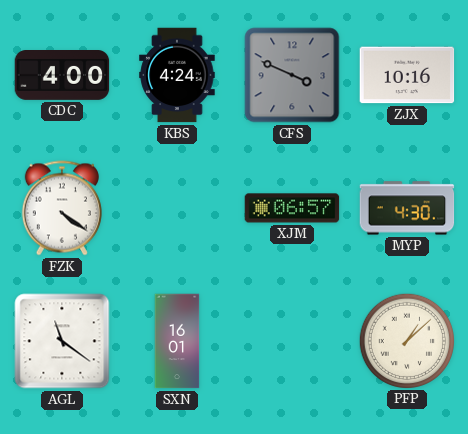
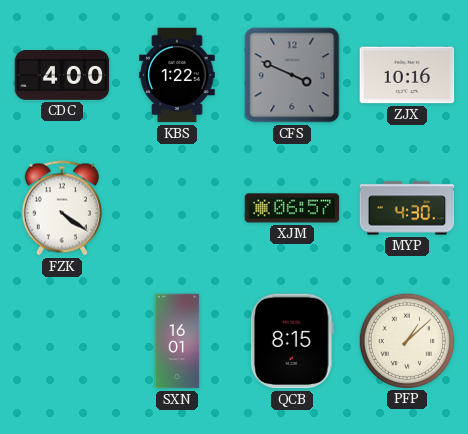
KBS: 4:24 -> 1:22
AGL: 11:21 -> none
QCB: none -> 8:15
